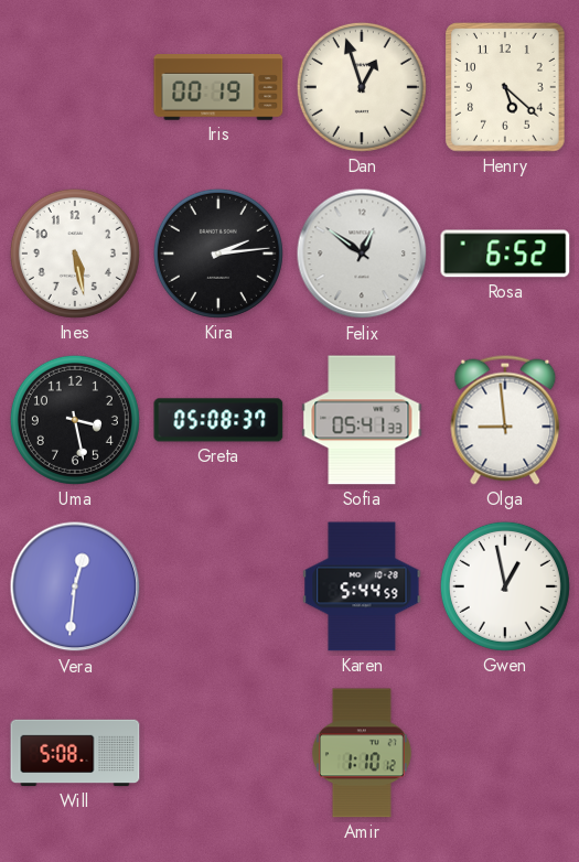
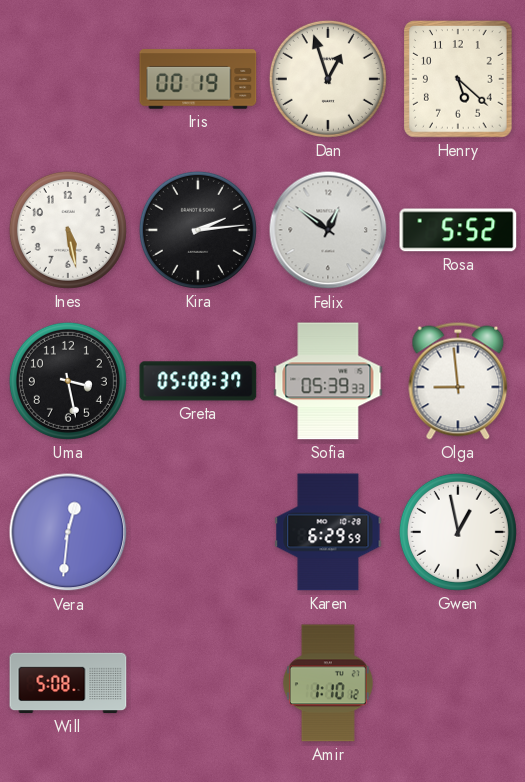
Rosa: 6:52 -> 5:52
Sofia: 05:41 -> 05:39
Karen: 5:44 -> 6:29
